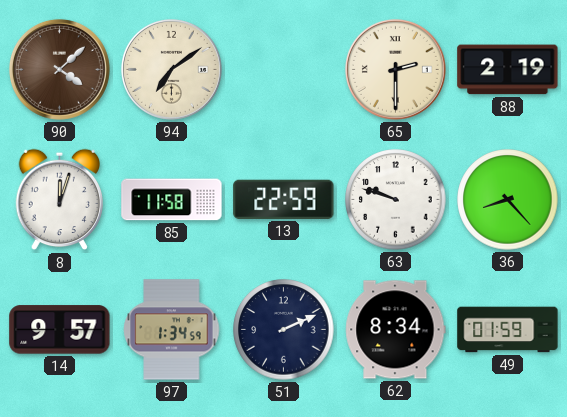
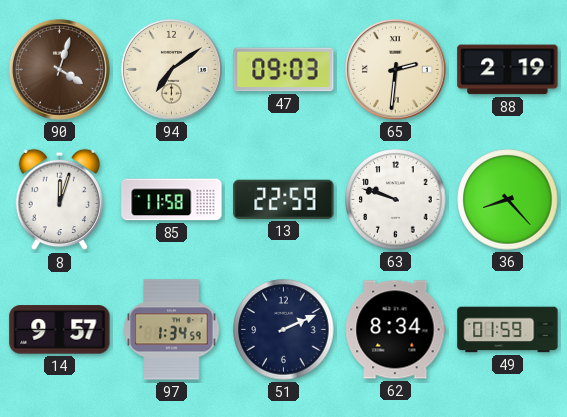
90: 4:08 -> 4:03
47: none -> 09:03
65: 2:30 -> 2:31
